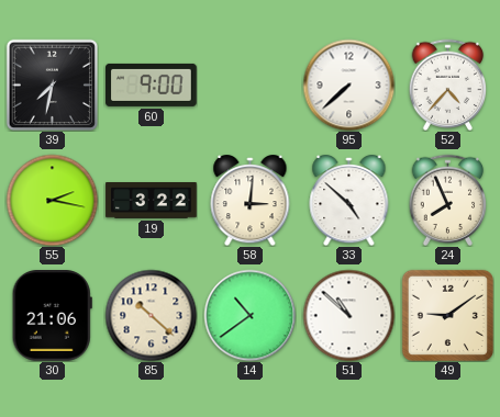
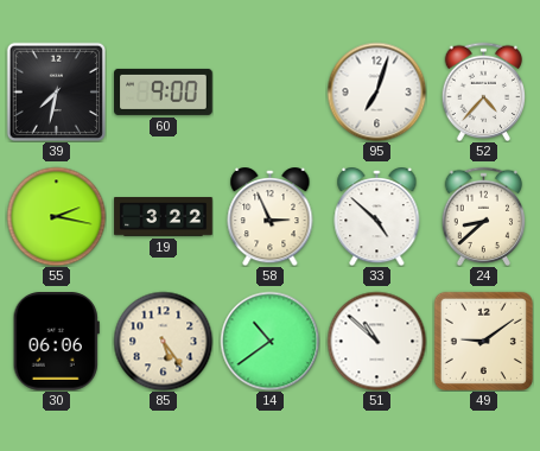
95: 7:38 -> 7:03
58: 3:01 -> 2:56
24: 7:56 -> 8:38
30: 21:06 -> 06:06
85: 10:22 -> 5:24
